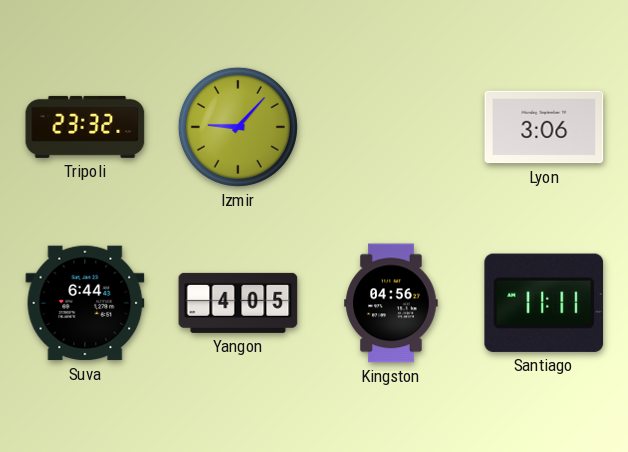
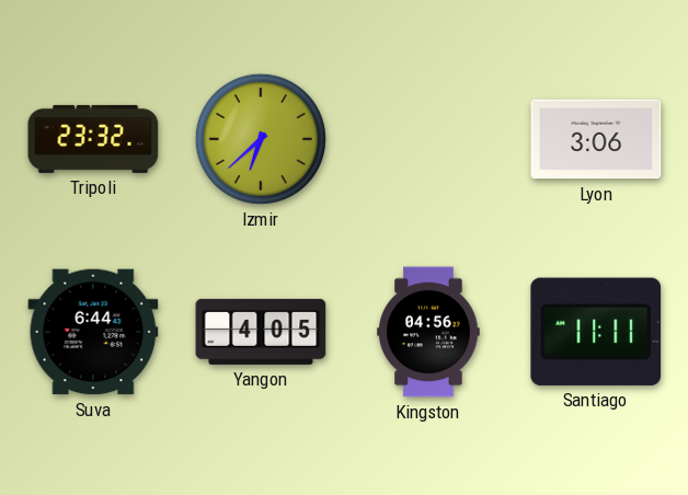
Izmir: 9:07 -> 6:38
